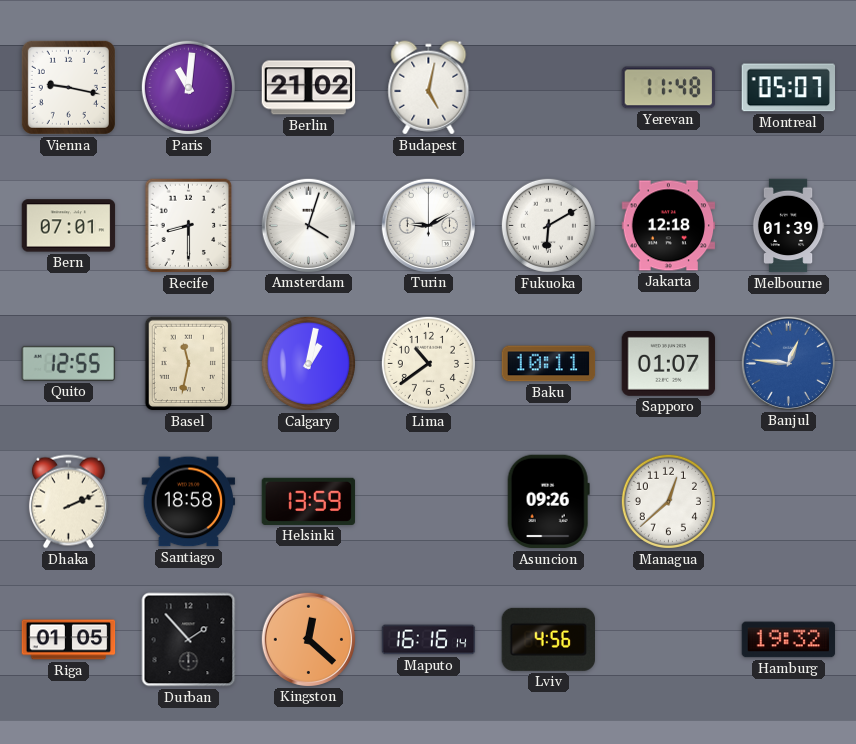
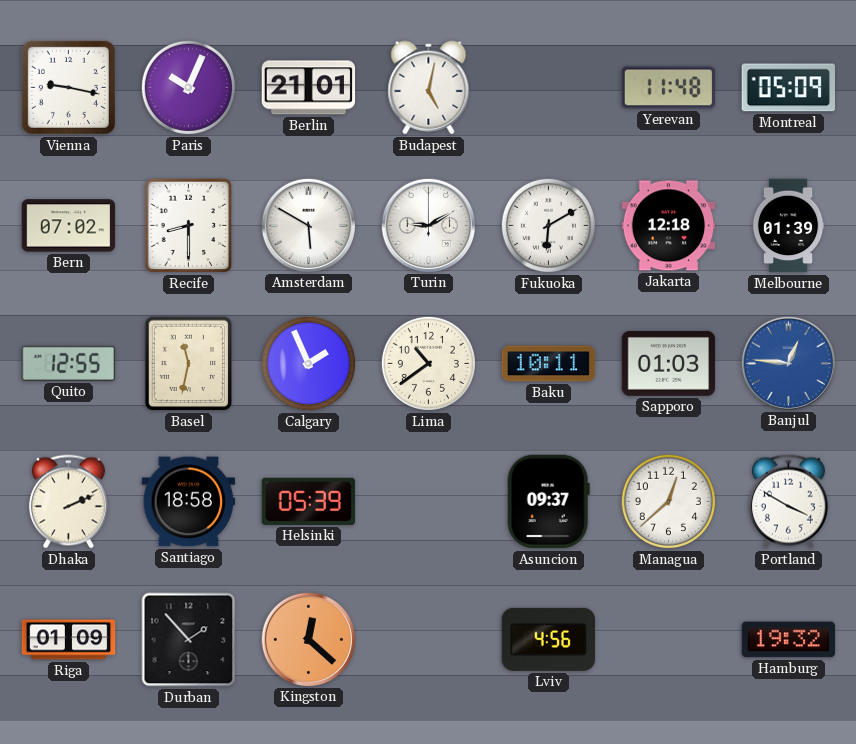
Paris: 11:01 -> 10:04
Berlin: 21:02 -> 21:01
Montreal: 05:07 -> 05:09
Bern: 07:01 -> 07:02
Amsterdam: 4:03 -> 5:50
Calgary: 1:02 -> 1:56
Sapporo: 01:07 -> 01:03
Helsinki: 13:59 -> 05:39
Asuncion: 09:26 -> 09:37
Portland: none -> 3:50
Riga: 01:05 -> 01:09
Maputo: 16:16 -> none
